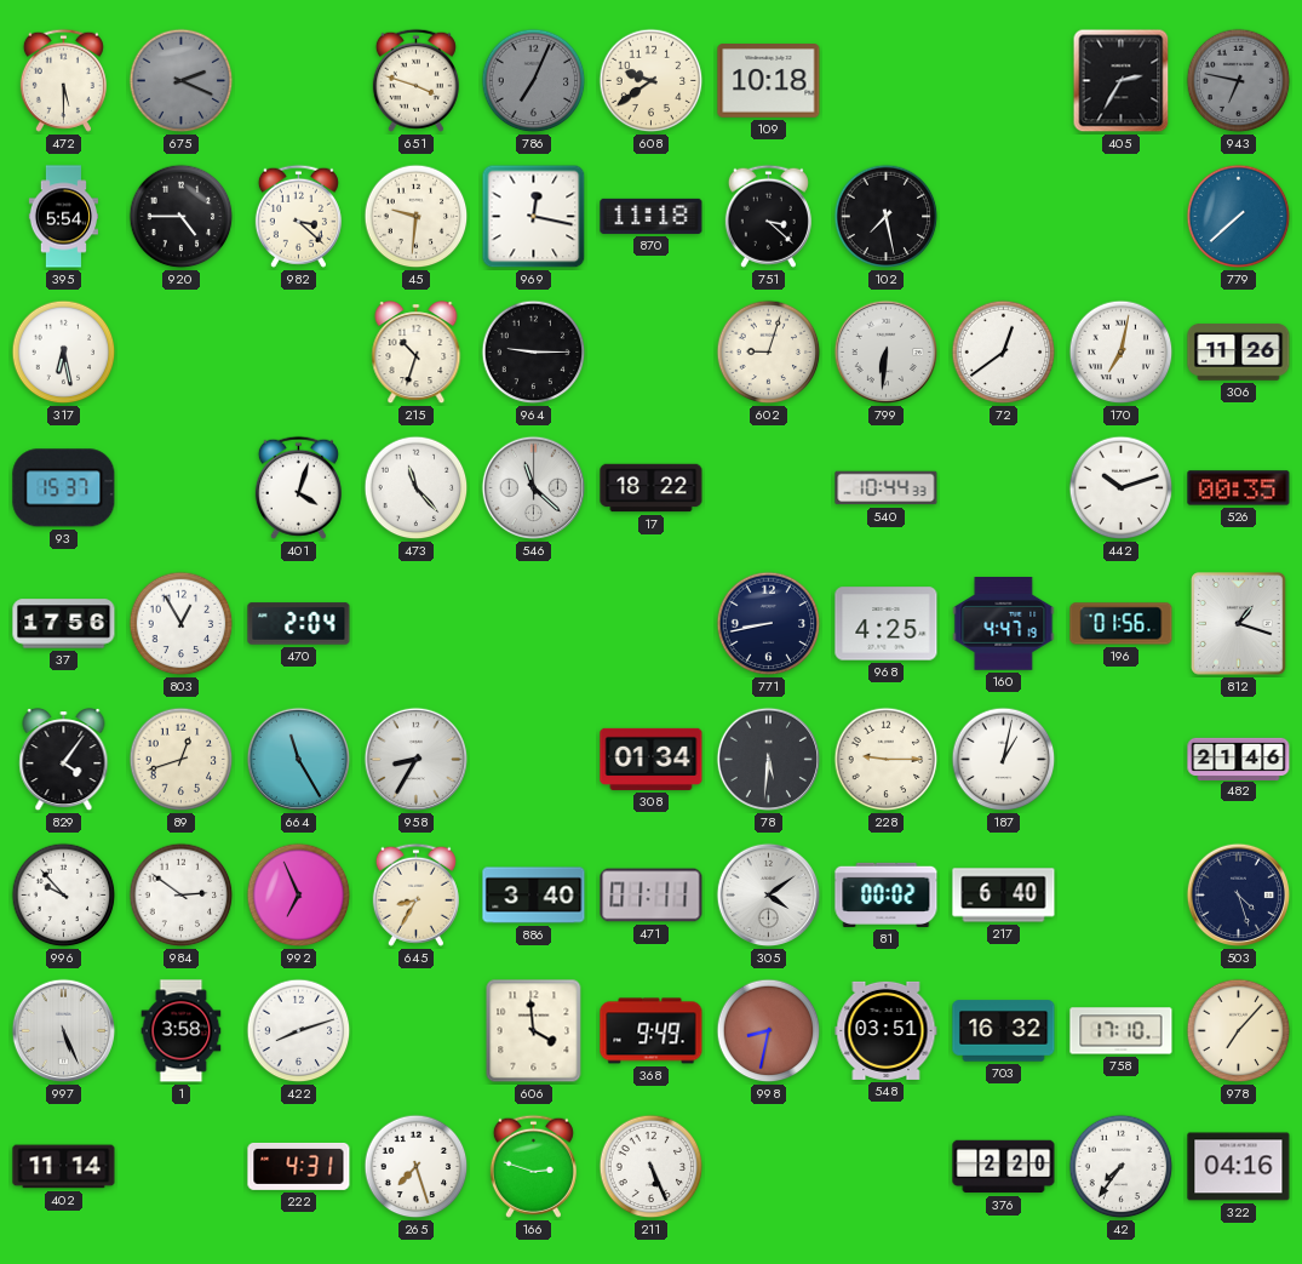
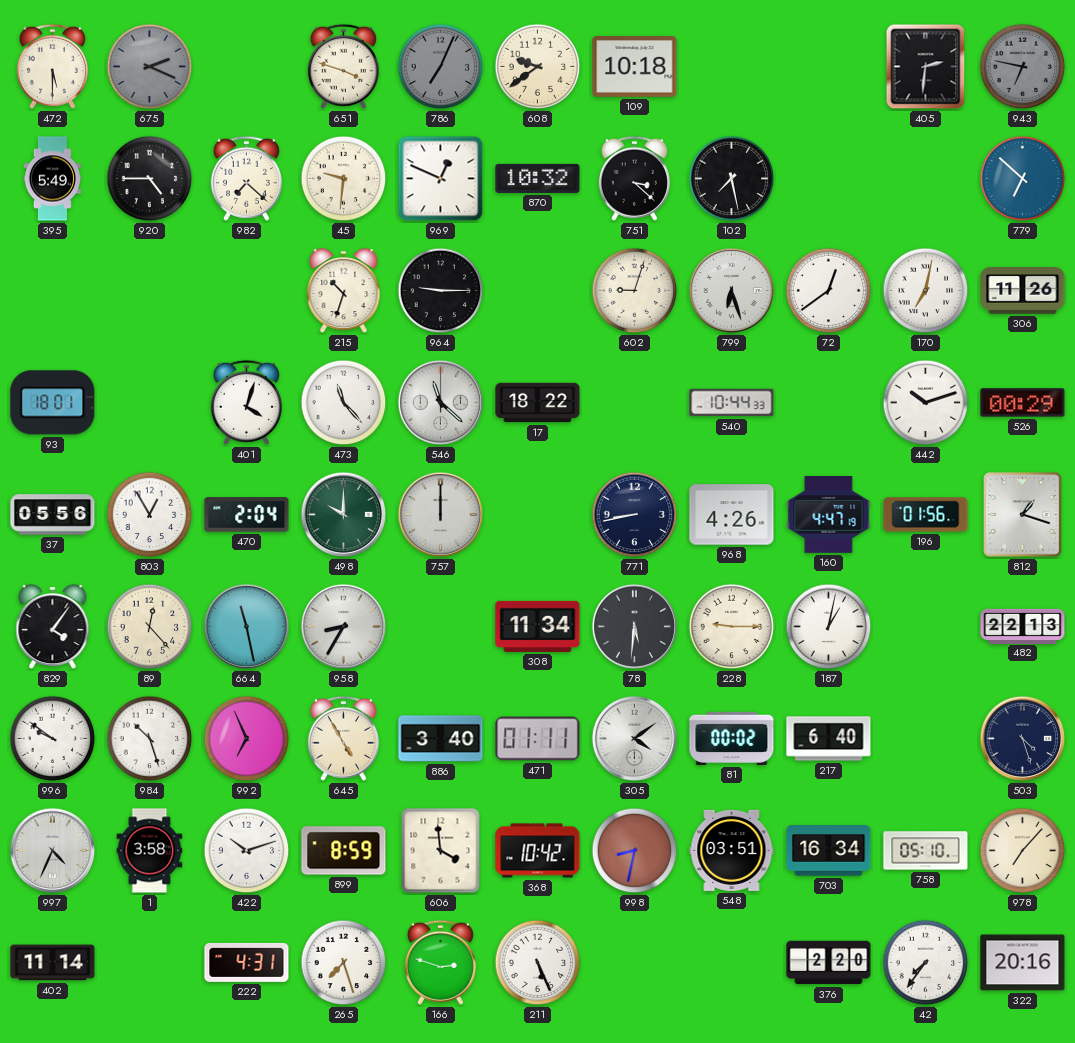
405: 2:35 -> 2:31
395: 5:54 -> 5:49
982: 3:22 -> 7:22
969: 12:17 -> 12:49
870: 11:18 -> 10:32
779: 7:38 -> 6:52
317: 6:28 -> none
799: 6:31 -> 6:27
93: 15:37 -> 18:01
526: 00:35 -> 00:29
37: 17:56 -> 05:56
498: none -> 10:00
757: none -> 12:00
968: 4:25 -> 4:26
89: 12:42 -> 12:23
664: 11:25 -> 11:28
308: 01:34 -> 11:34
482: 21:46 -> 22:13
996: 9:53 -> 9:51
984: 2:51 -> 10:27
645: 8:35 -> 4:55
997: 5:26 -> 4:34
422: 8:12 -> 10:12
899: none -> 8:59
368: 9:49 -> 10:42
703: 16:32 -> 16:34
758: 17:10 -> 05:10
322: 04:16 -> 20:16
